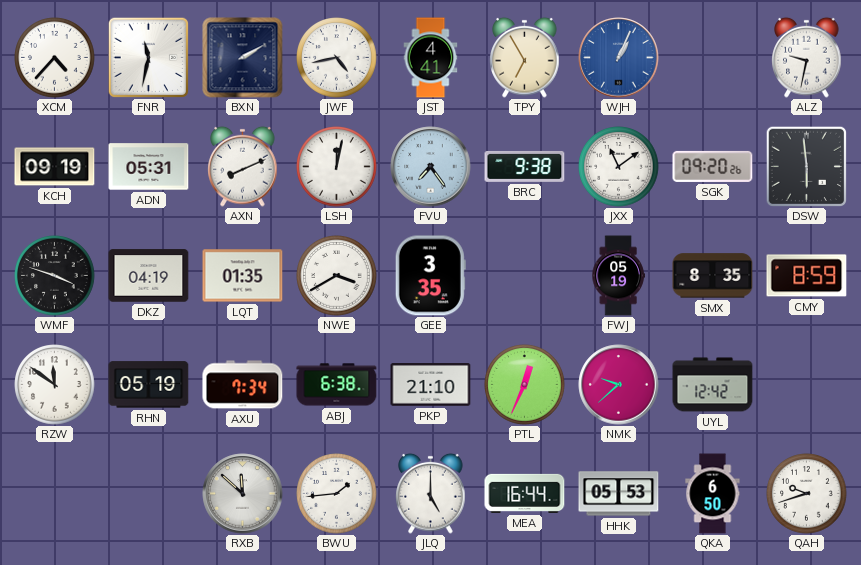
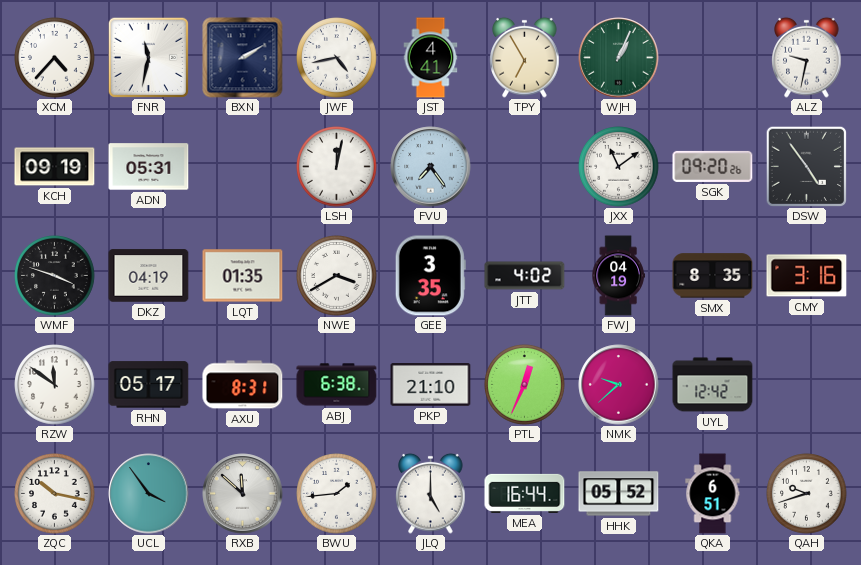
WJH dial: blue -> green
AXN: 8:11 -> none
BRC: 9:38 -> none
DSW: 5:59 -> 4:54
JTT: none -> 4:02
FWJ: 05:19 -> 04:19
CMY: 8:59 -> 3:16
RHN: 05:19 -> 05:17
AXU: 7:34 -> 8:31
ZQC: none -> 10:17
UCL: none -> 3:54
HHK: 05:53 -> 05:52
QKA: 6:50 -> 6:51
